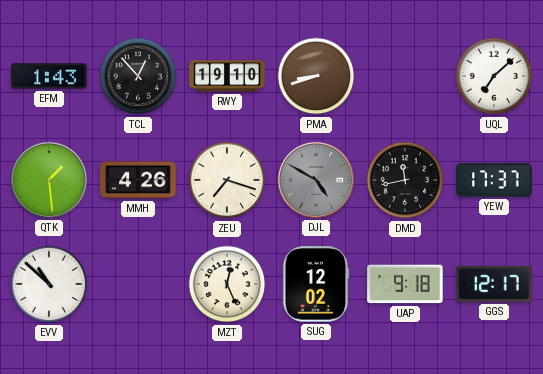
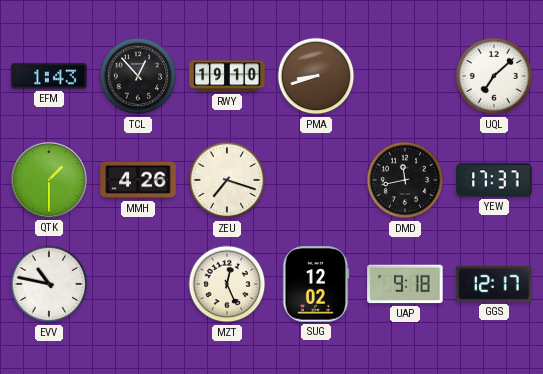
QTK: 1:29 -> 1:30
DJL: 4:50 -> none
EVV: 10:52 -> 10:47
